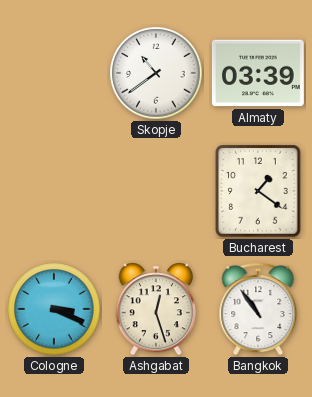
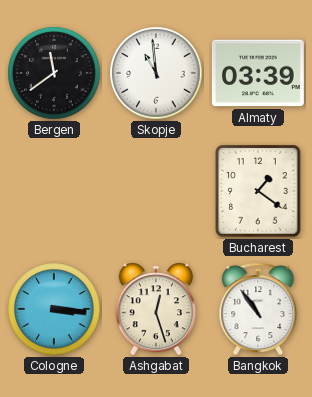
Bergen: none -> 11:39
Skopje: 10:39 -> 10:59
Cologne: 3:19 -> 3:16
